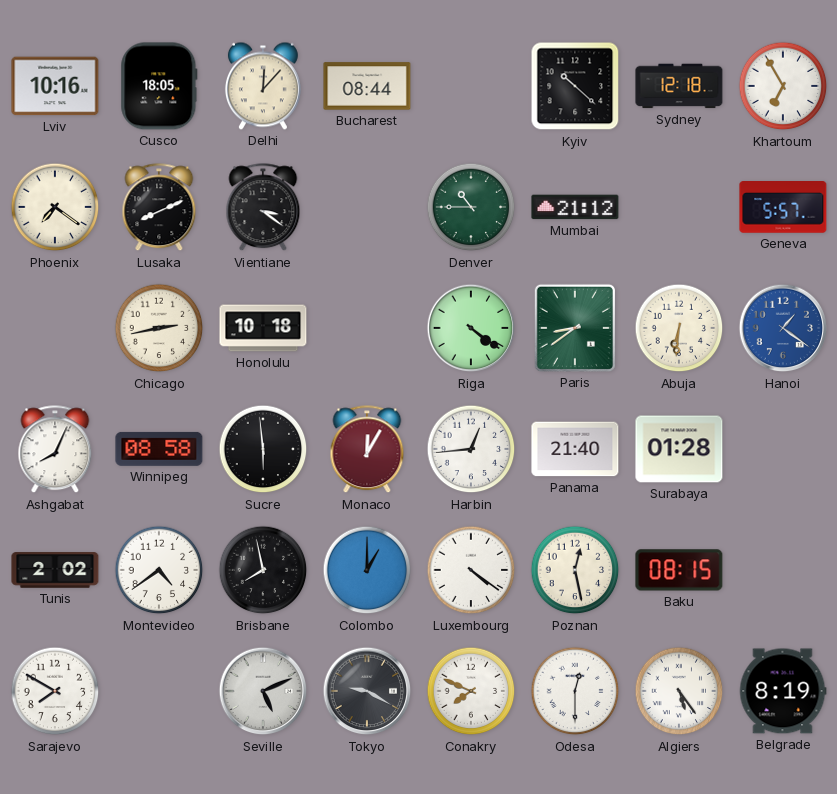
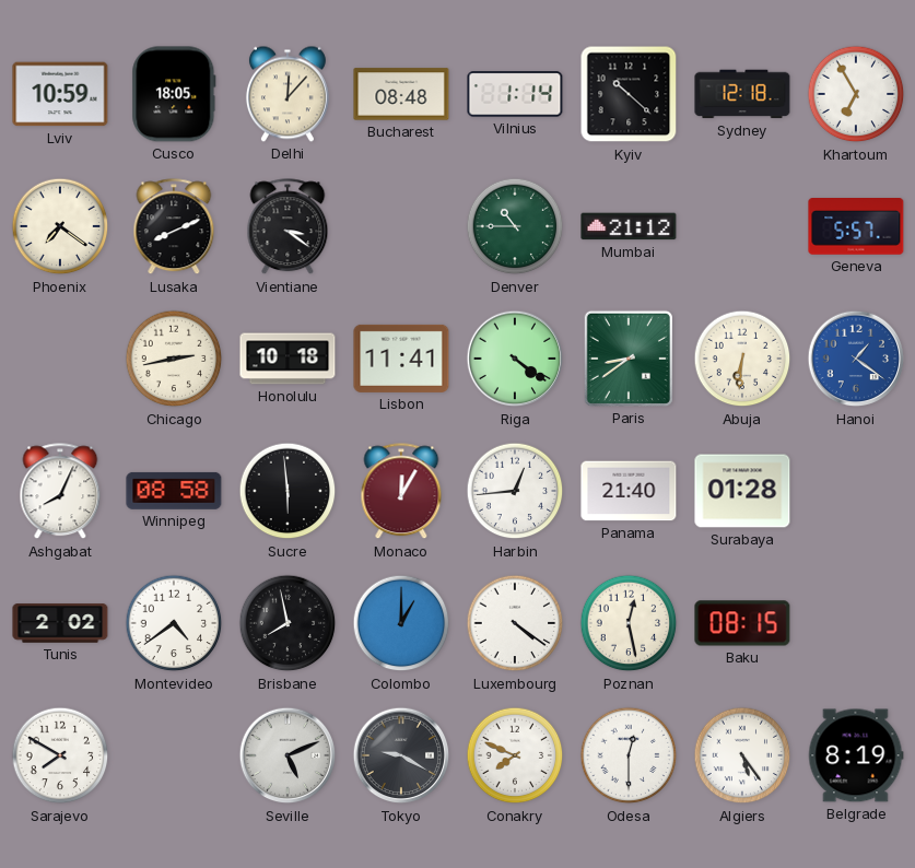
Lviv: 10:16 -> 10:59
Bucharest: 08:44 -> 08:48
Vilnius: none -> 1:14
Lisbon: none -> 11:41
